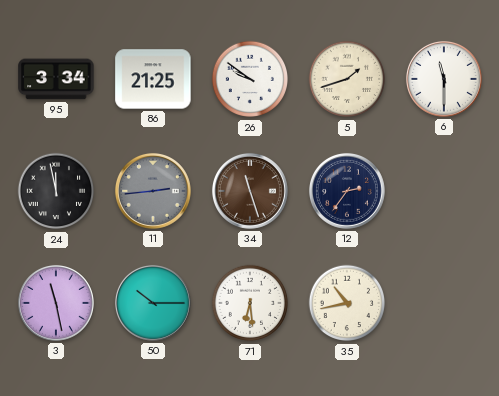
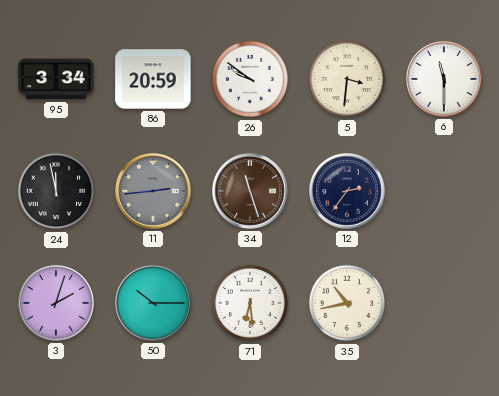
86: 21:25 -> 20:59
5: 1:42 -> 3:31
3: 11:28 -> 2:03
